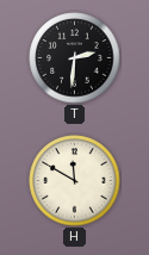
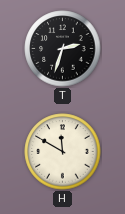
T: 2:31 -> 2:33
